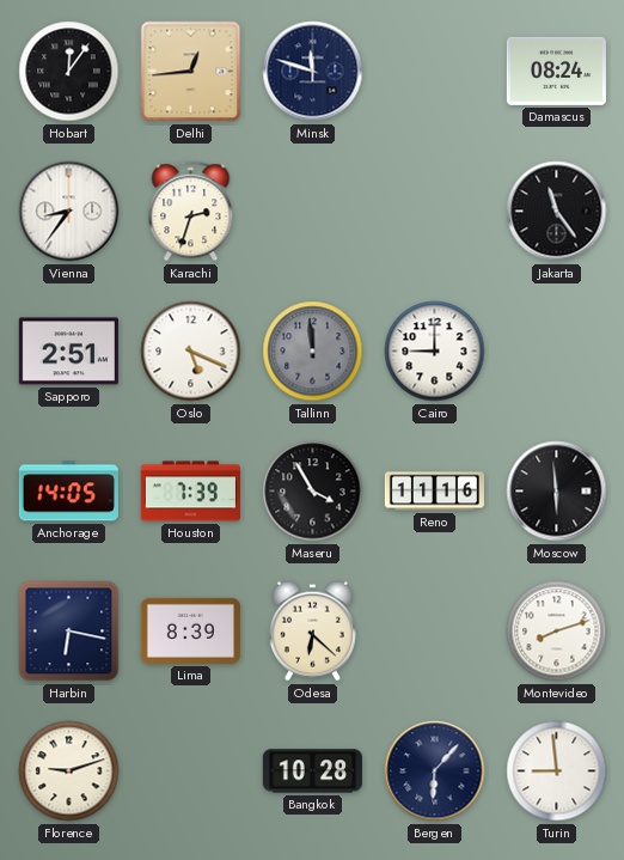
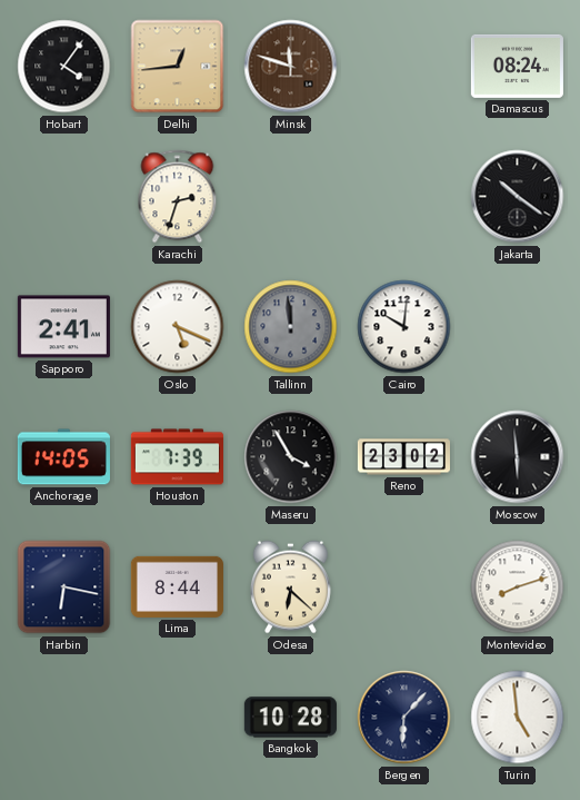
Hobart: 12:06 -> 4:06
Minsk dial: navy -> brown
Vienna: 8:36 -> none
Jakarta: 11:24 -> 10:21
Sapporo: 2:51 -> 2:41
Cairo: 9:00 -> 10:01
Reno: 11:16 -> 23:02
Lima: 8:39 -> 8:44
Florence: 9:12 -> none
Turin: 8:59 -> 4:59
